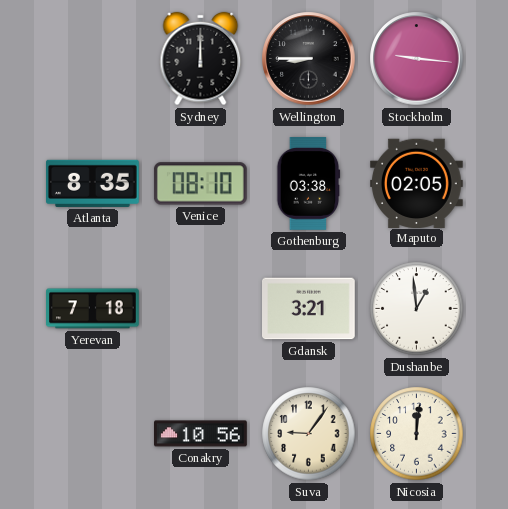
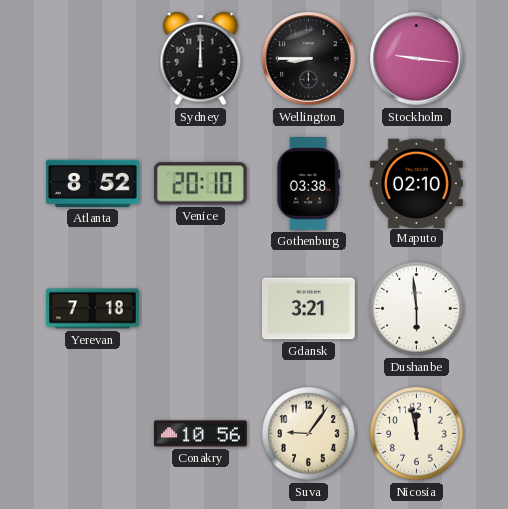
Atlanta: 8:35 -> 8:52
Venice: 08:10 -> 20:10
Maputo: 02:05 -> 02:10
Dushanbe: 12:59 -> 5:59
Nicosia: 12:01 -> 11:58
